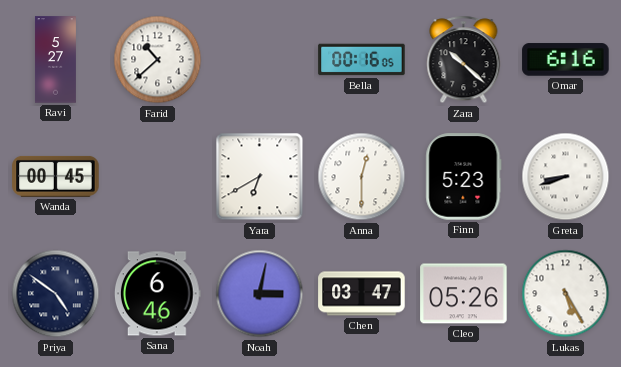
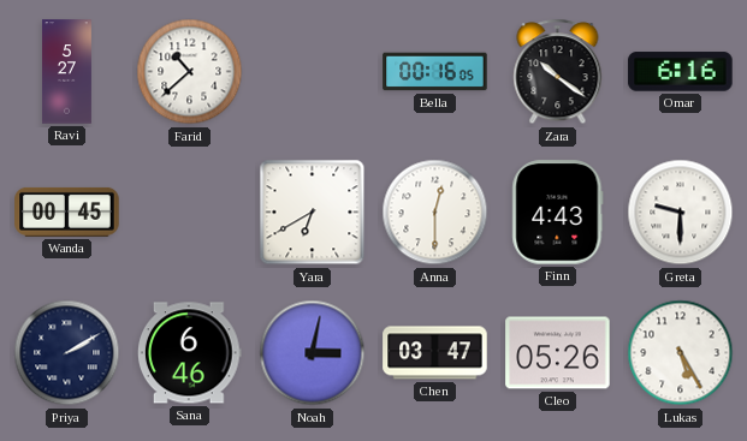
Zara: 10:22 -> 10:21
Finn: 5:23 -> 4:43
Greta: 8:42 -> 9:30
Priya: 4:51 -> 2:10
